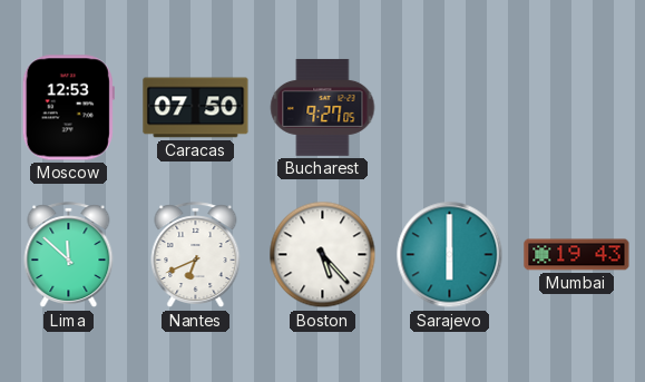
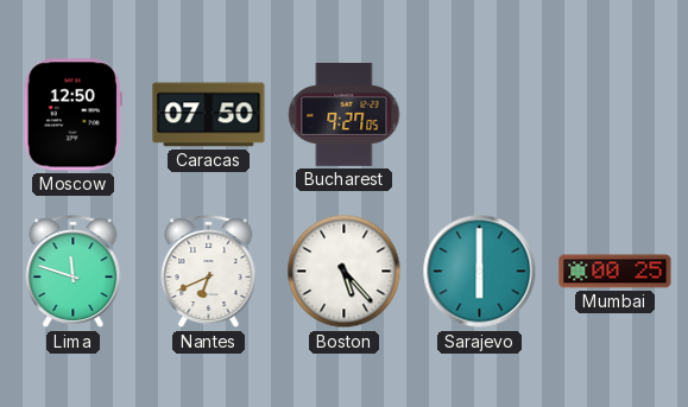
Moscow: 12:53 -> 12:50
Lima: 11:52 -> 11:48
Mumbai: 19:43 -> 00:25
